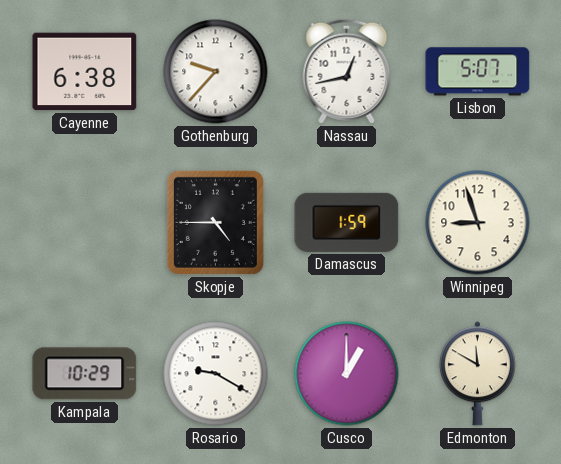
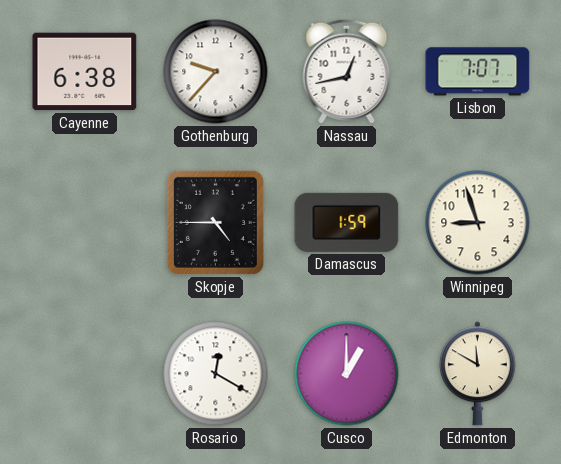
Lisbon: 5:07 -> 7:07
Kampala: 10:29 -> none
Rosario: 9:20 -> 12:20
